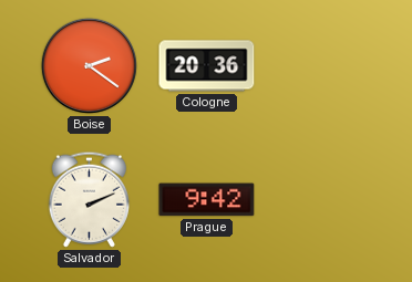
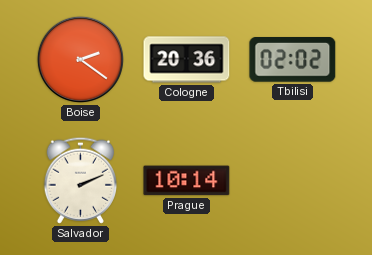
Tbilisi: none -> 02:02
Prague: 9:42 -> 10:14
